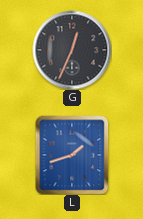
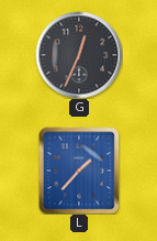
L: 1:42 -> 1:37
